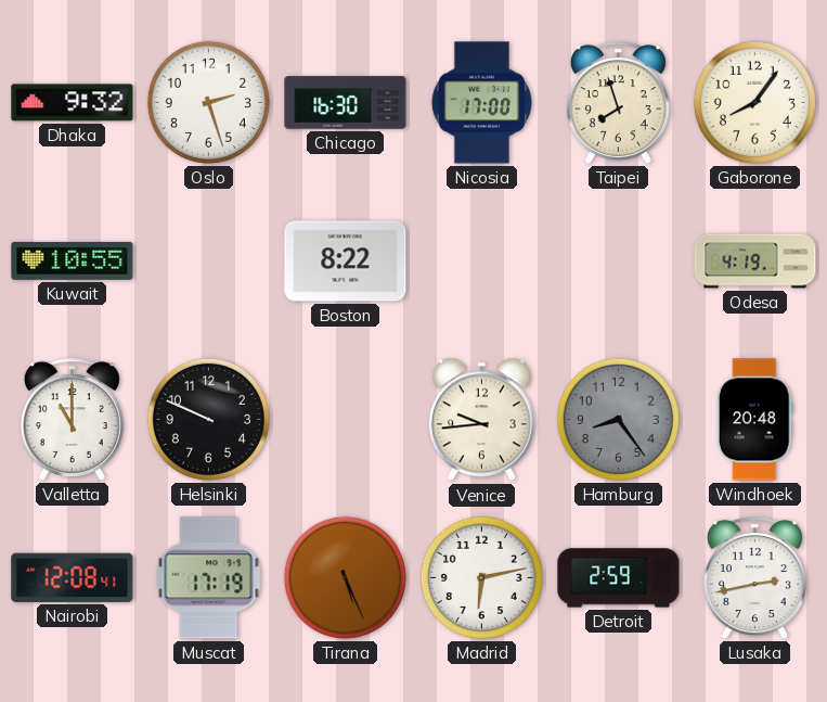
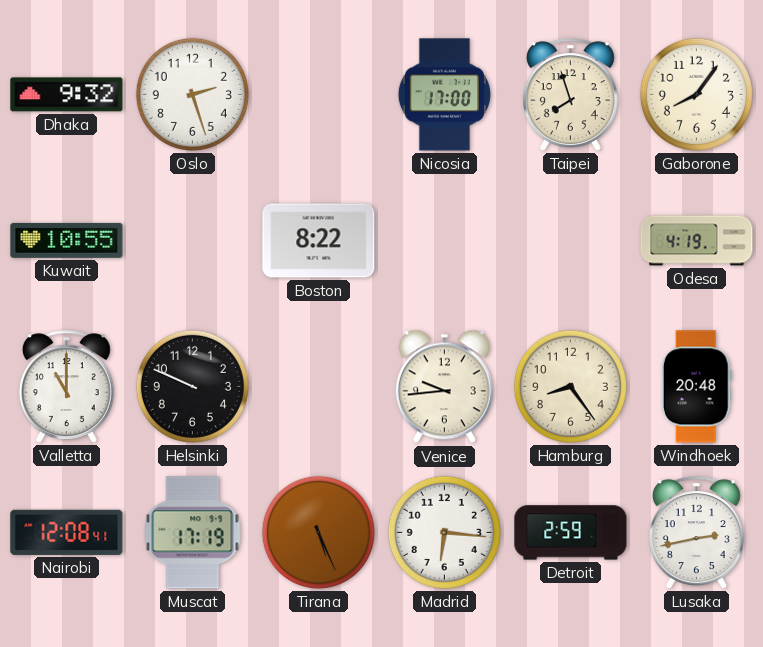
Chicago: 16:30 -> none
Hamburg dial: grey -> cream
Madrid: 6:13 -> 6:16
